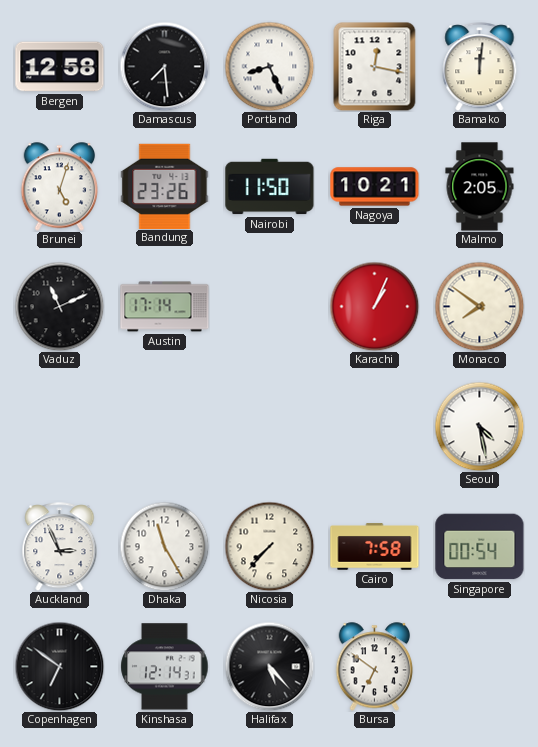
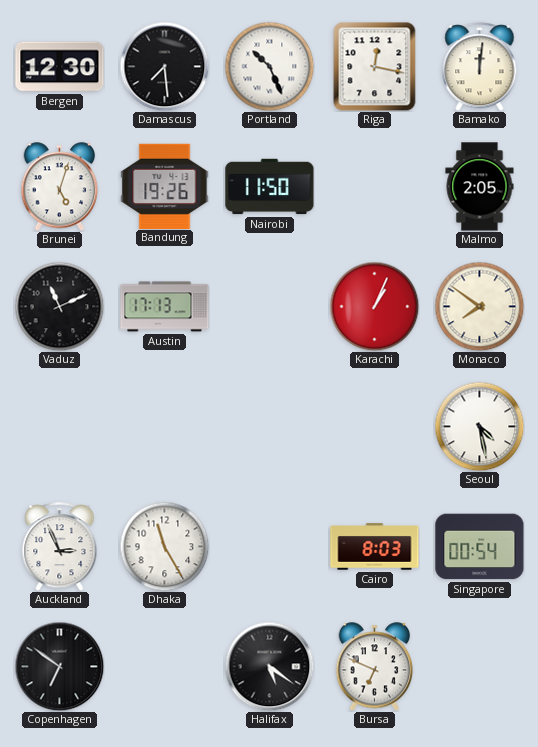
Bergen: 12:58 -> 12:30
Portland: 8:26 -> 10:26
Bandung: 23:26 -> 19:26
Nagoya: 10:21 -> none
Austin: 17:14 -> 17:13
Nicosia: 7:37 -> none
Cairo: 7:58 -> 8:03
Kinshasa: 12:14 -> none
Halifax: 5:23 -> 5:21
Bursa: 6:51 -> 6:49
